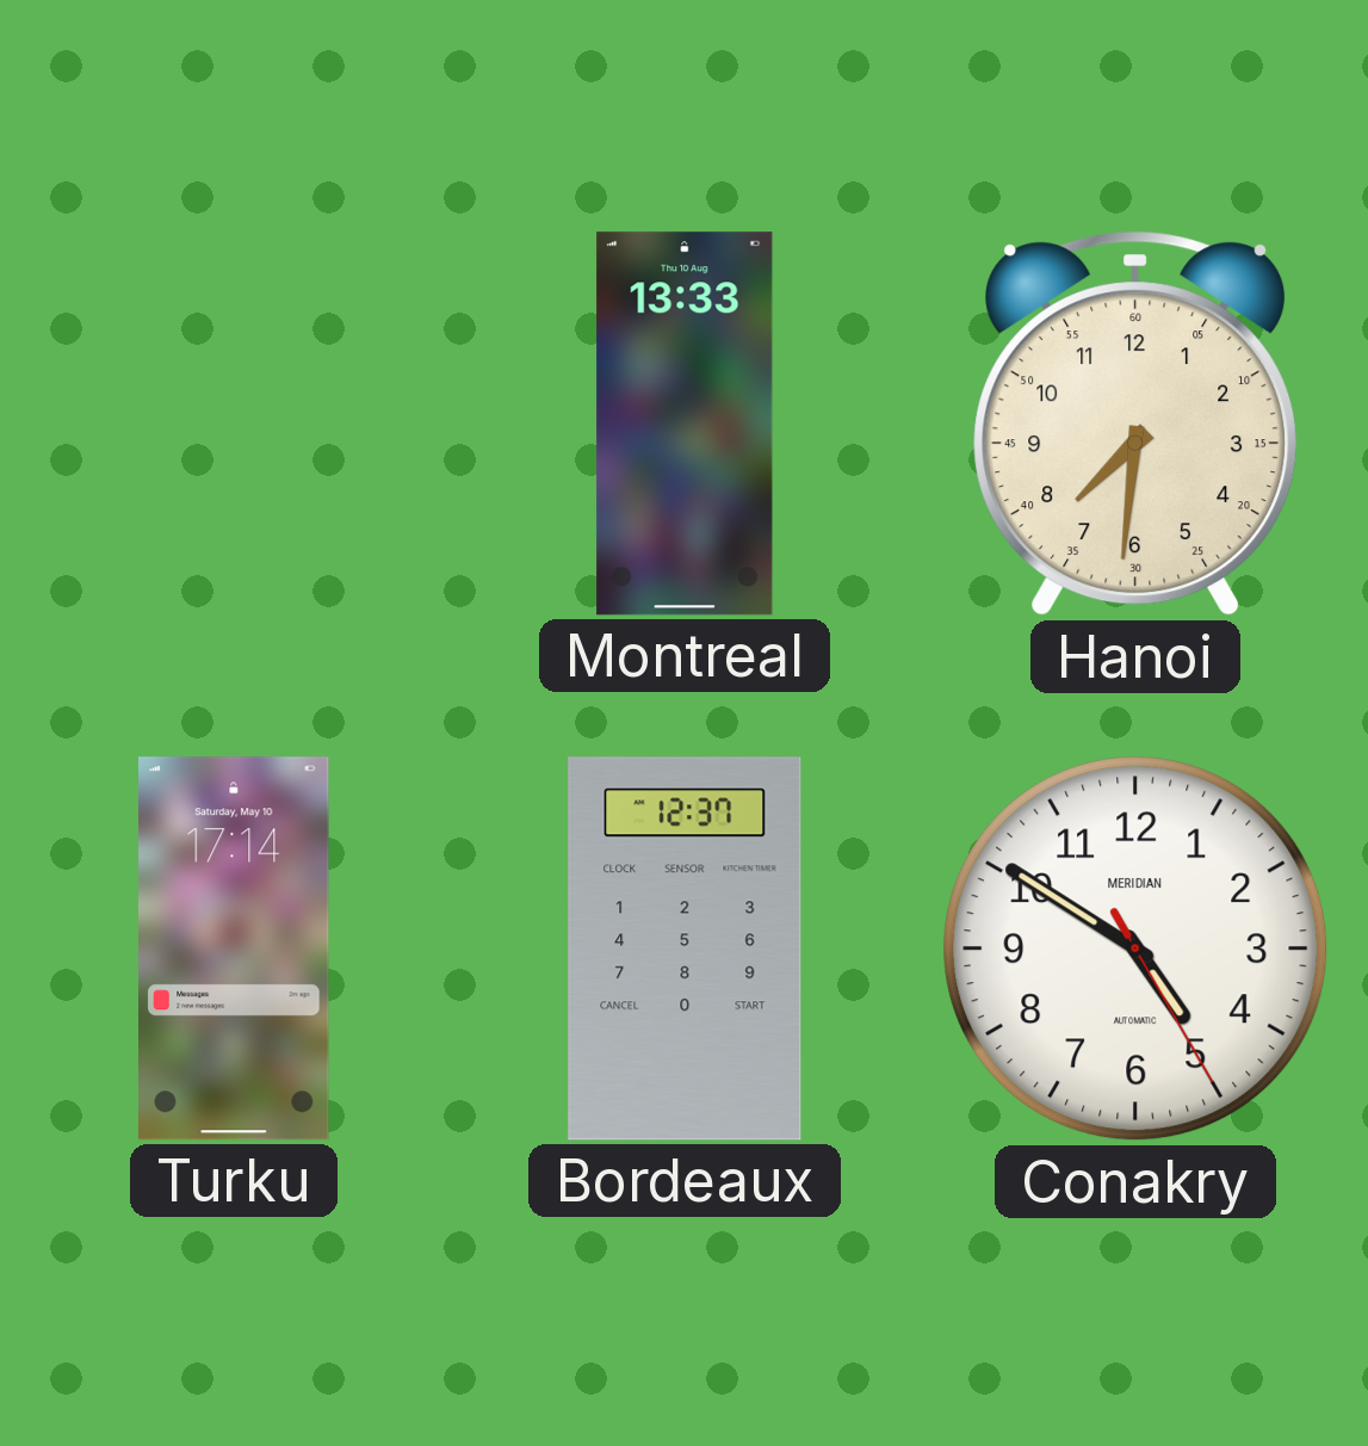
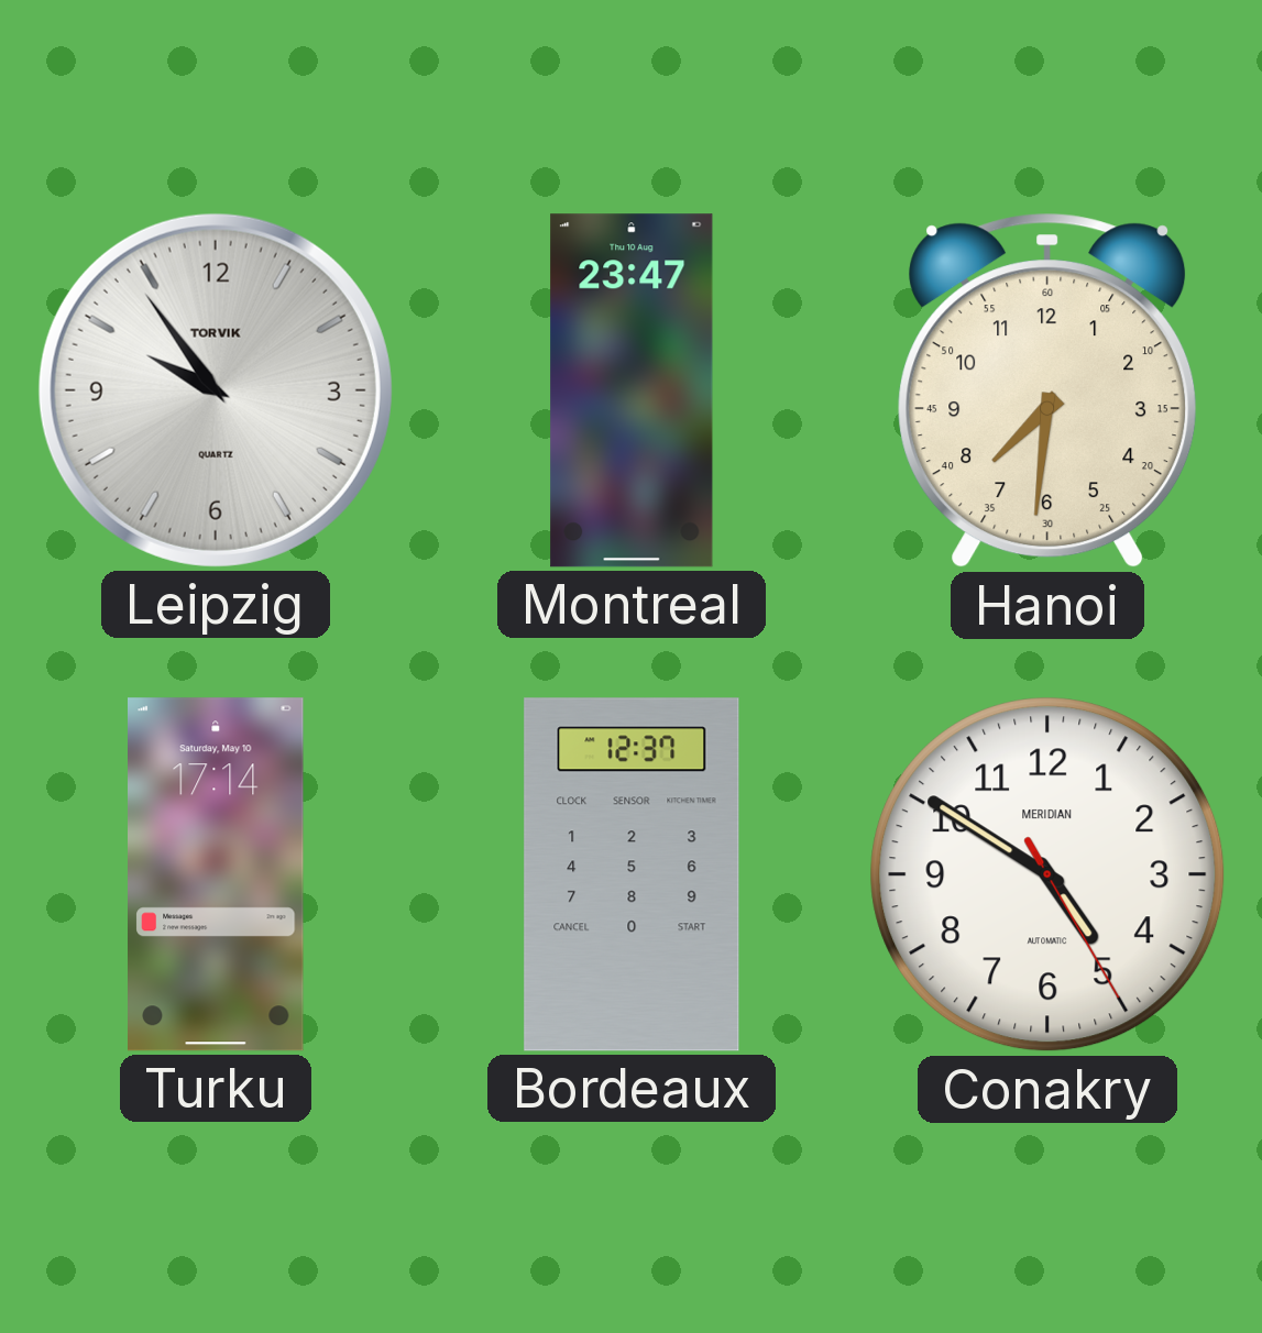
Leipzig: none -> 9:54
Montreal: 13:33 -> 23:47
